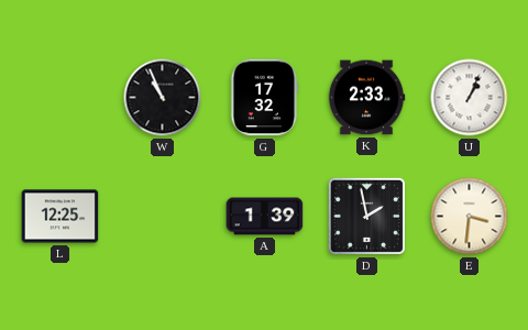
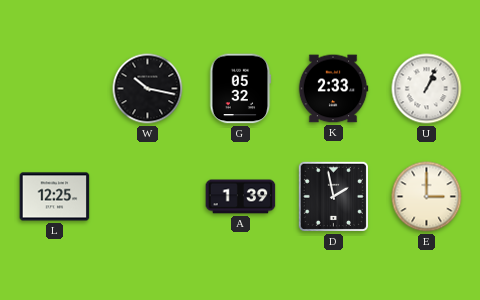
W: 10:56 -> 10:17
G: 17:32 -> 05:32
E: 3:31 -> 3:00
